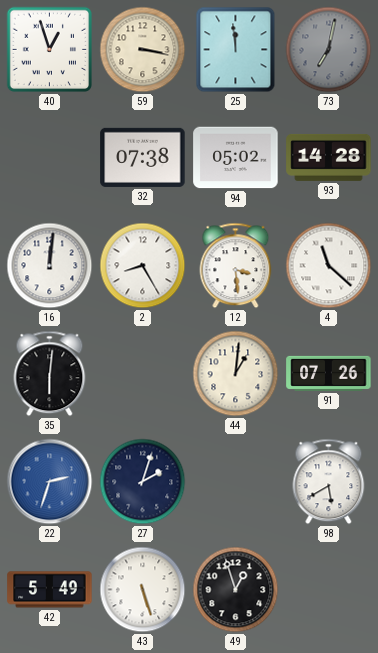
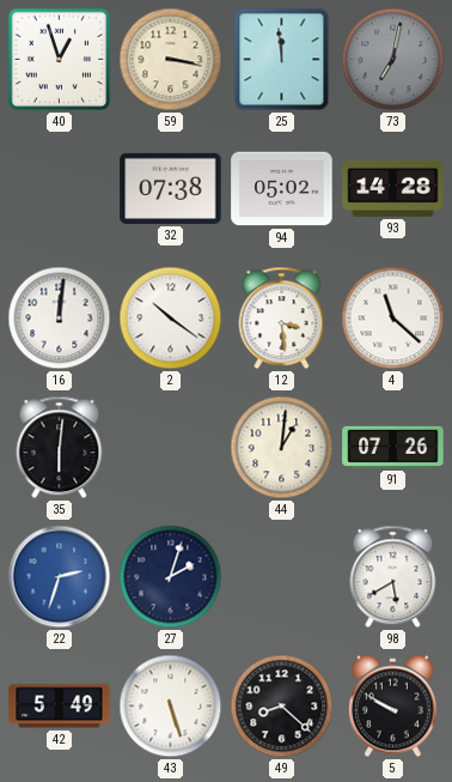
2: 8:25 -> 10:21
49: 12:57 -> 8:22
5: none -> 9:50
